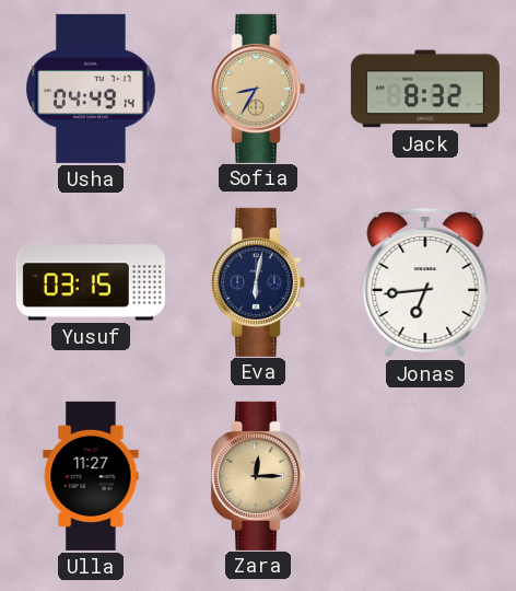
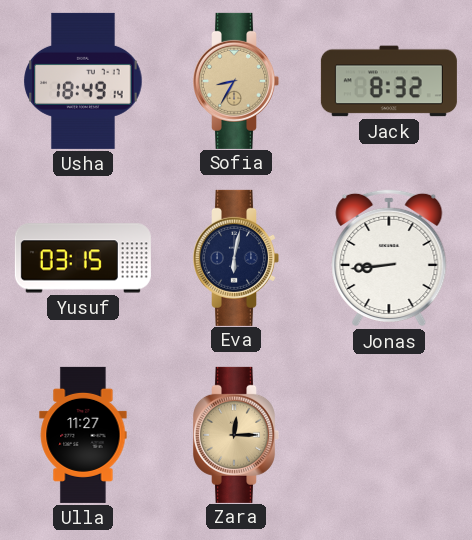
Usha: 04:49 -> 18:49
Jonas: 6:44 -> 8:44
